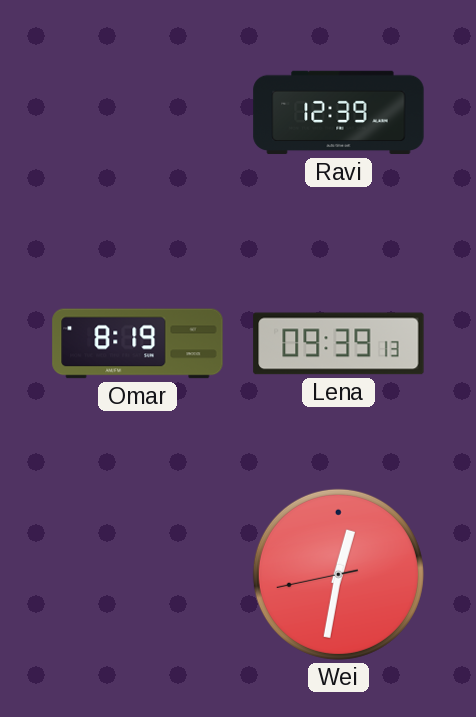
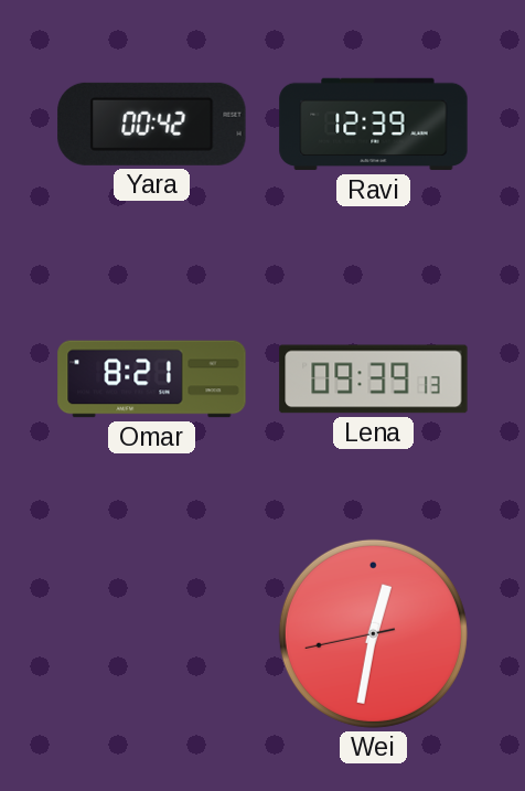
Yara: none -> 00:42
Omar: 8:19 -> 8:21
